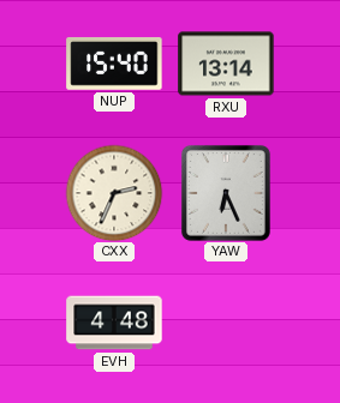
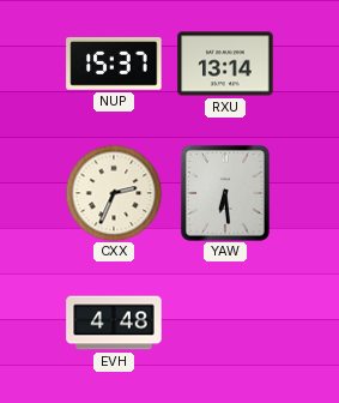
NUP: 15:40 -> 15:37
YAW: 6:26 -> 6:29
